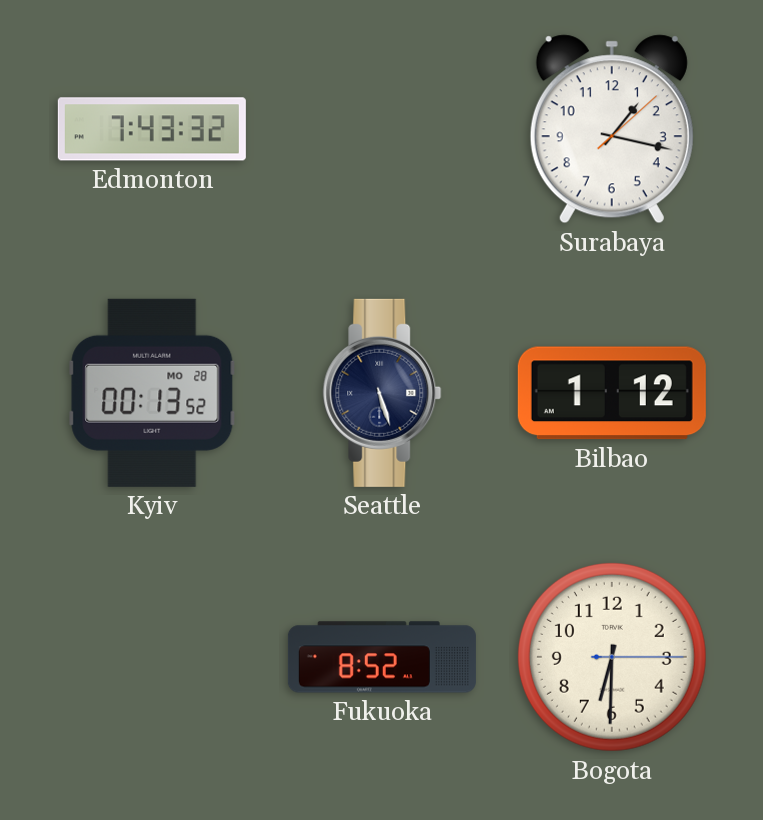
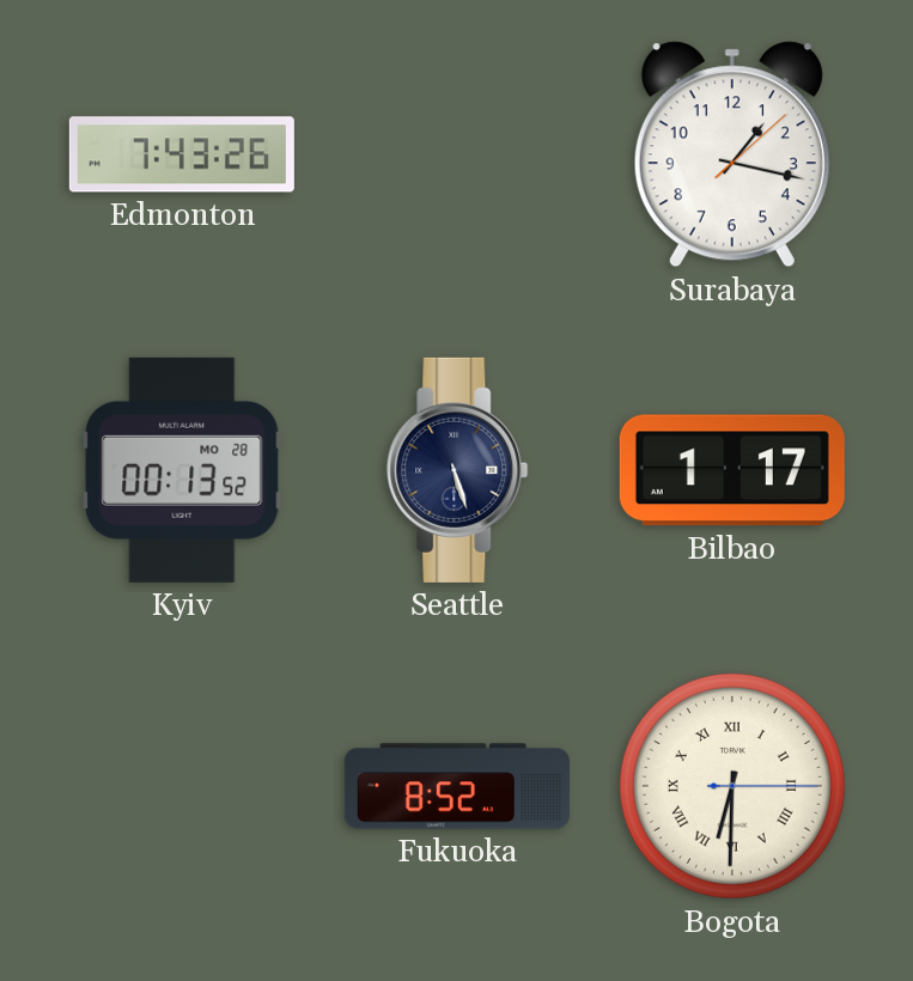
Edmonton: 7:43:32 -> 7:43:26
Bilbao: 1:12 -> 1:17
Bogota numerals: Arabic -> Roman
